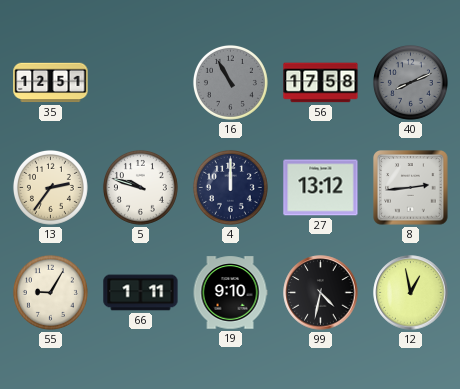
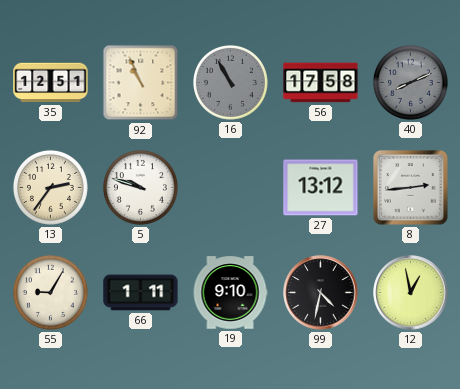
92: none -> 10:56
4: 12:00 -> none
